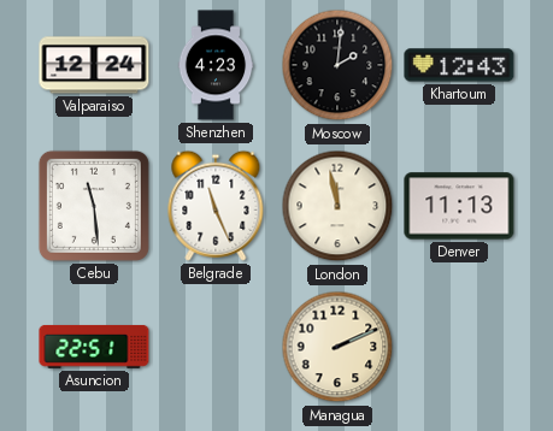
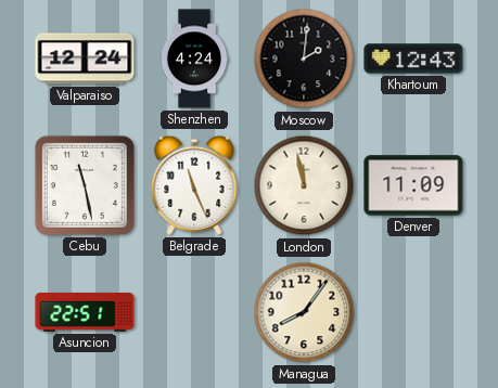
Shenzhen: 4:23 -> 4:24
Cebu: 11:29 -> 11:28
Denver: 11:13 -> 11:09
Managua: 2:11 -> 8:06
